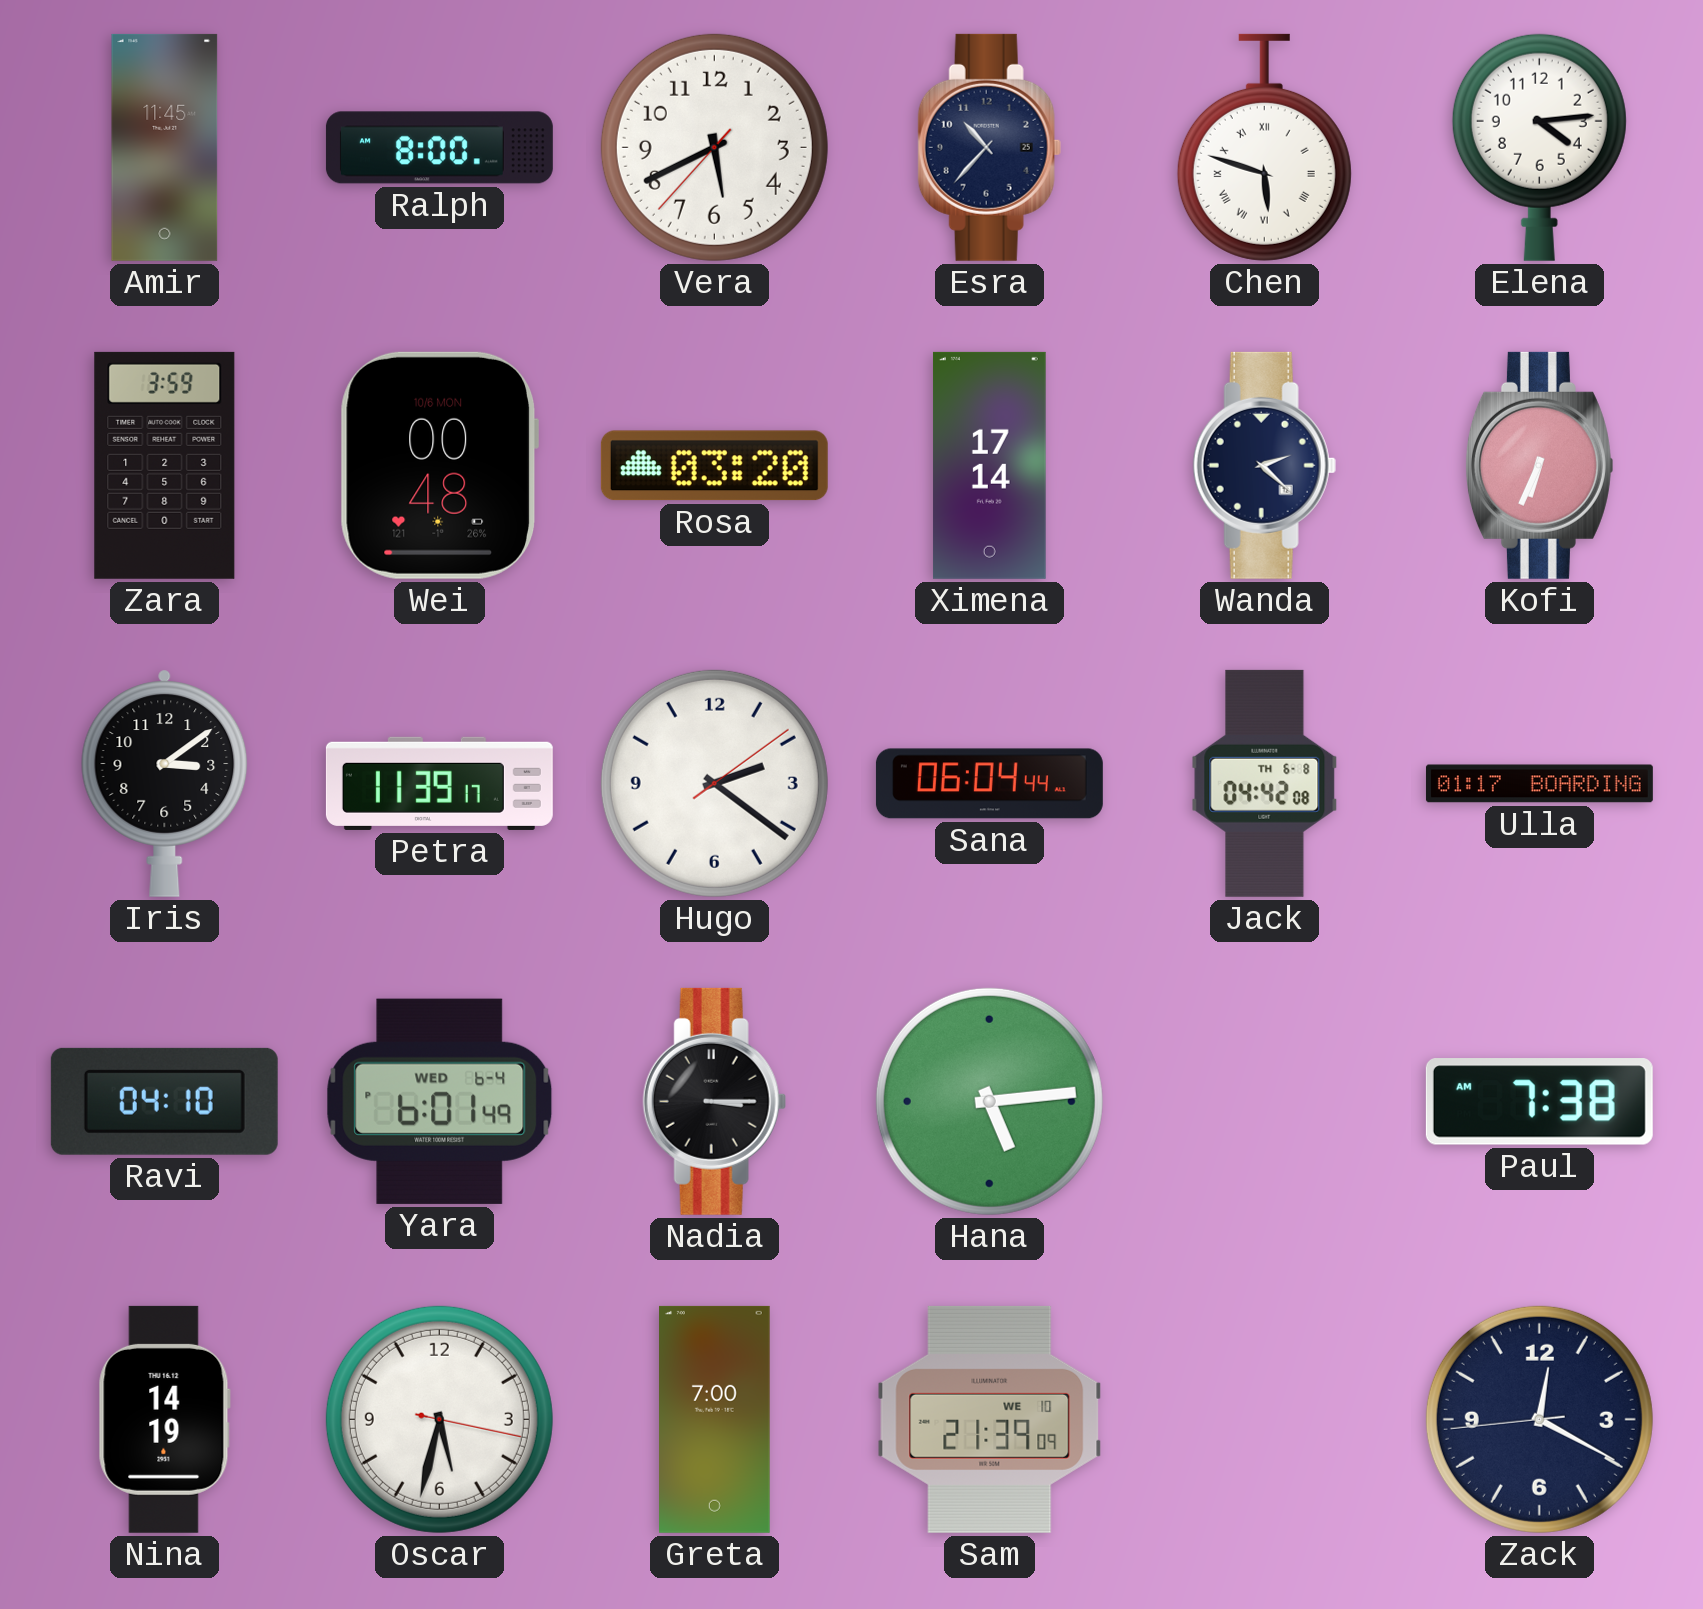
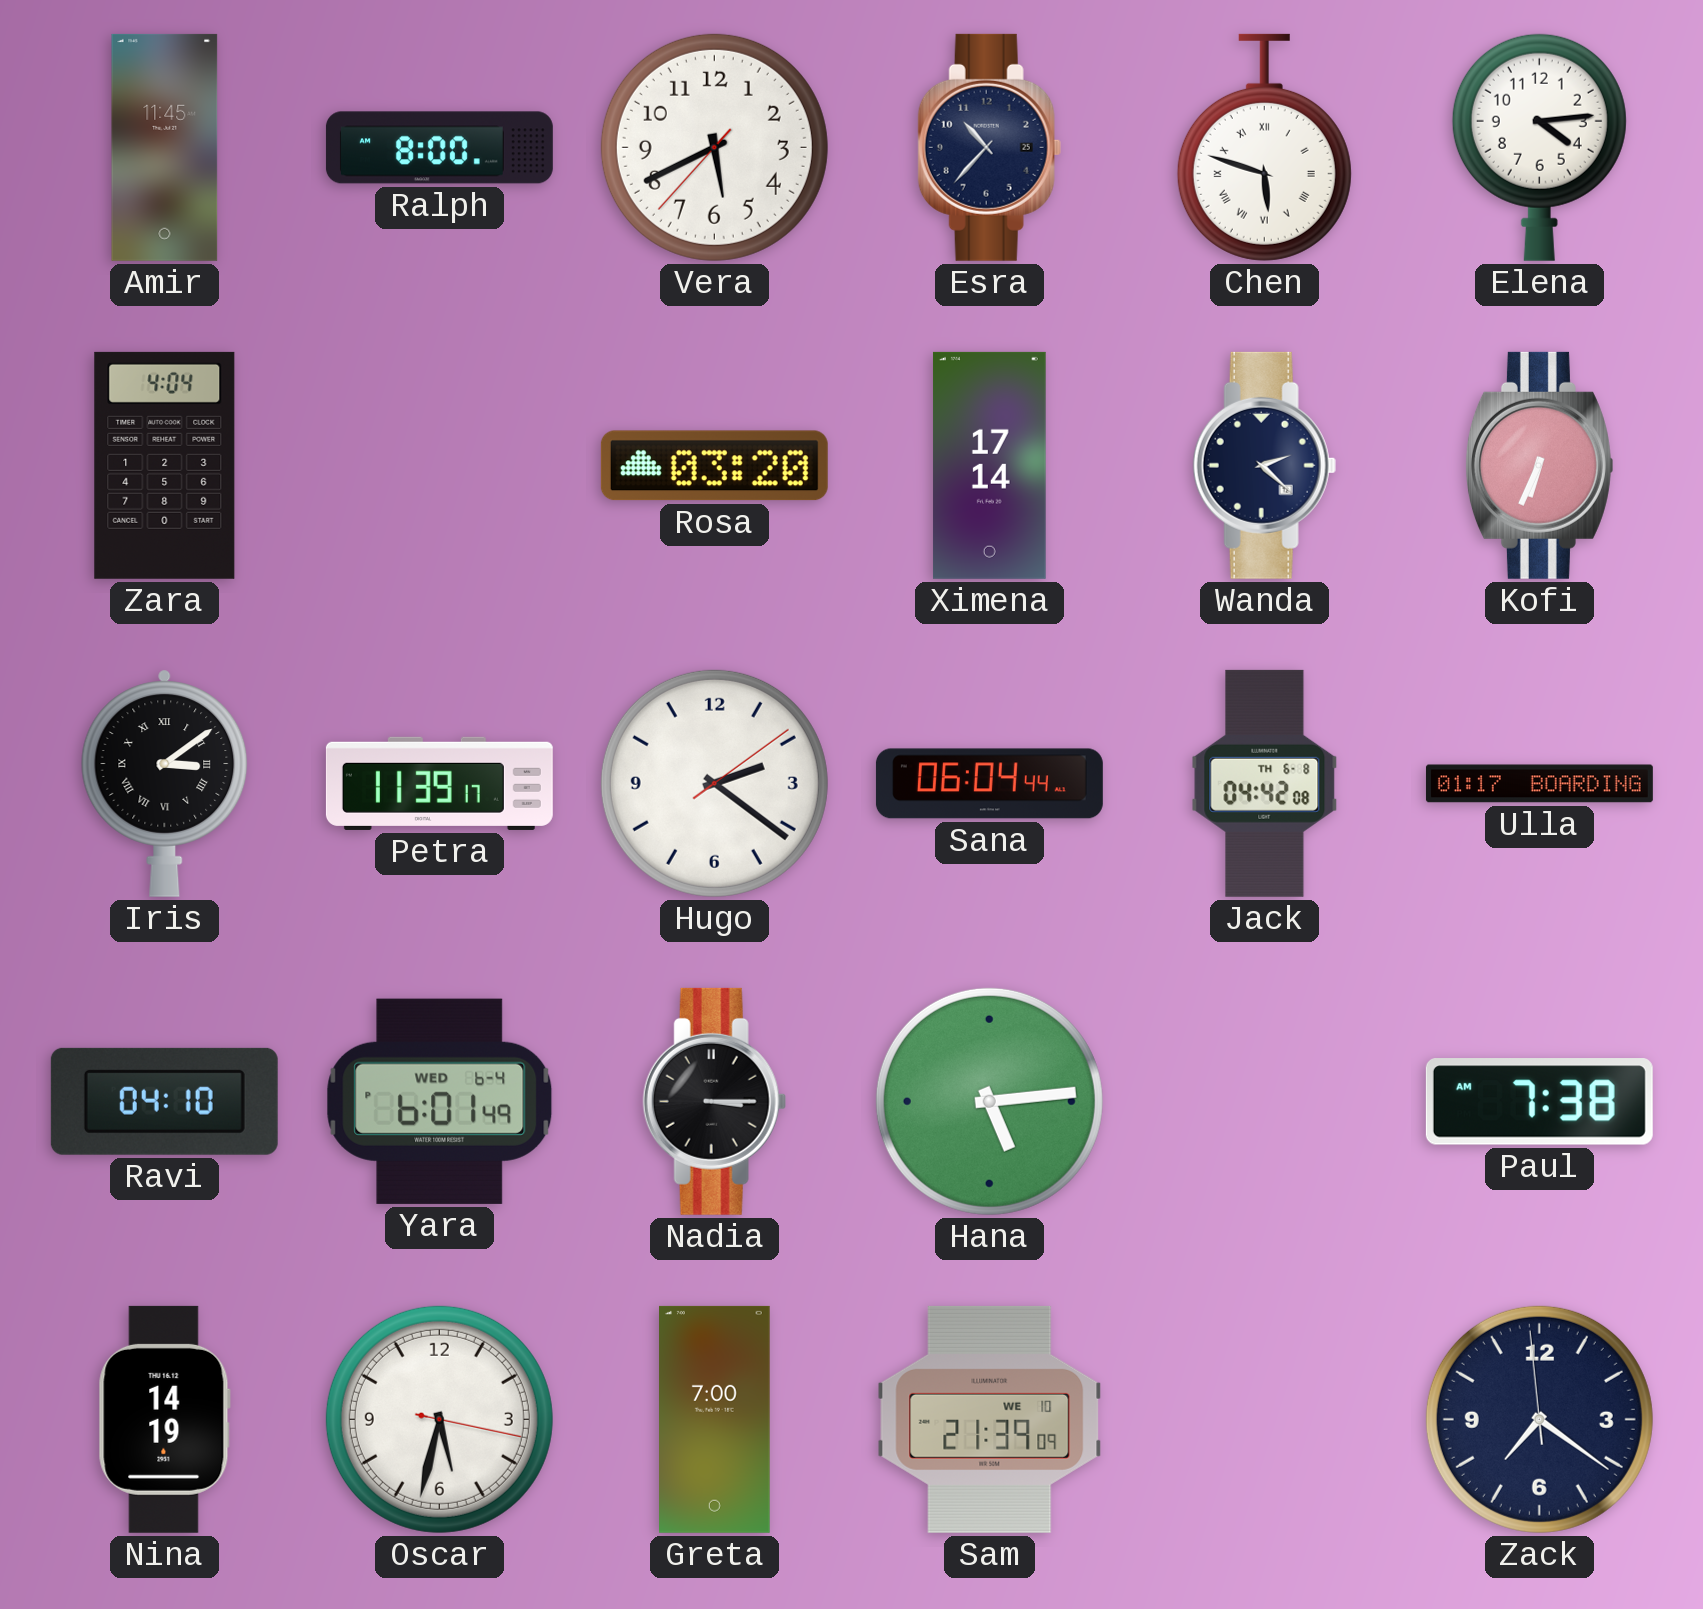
Zara: 3:59 -> 4:04
Wei: 00:48 -> none
Iris numerals: Arabic -> Roman
Zack: 12:19 -> 7:20
